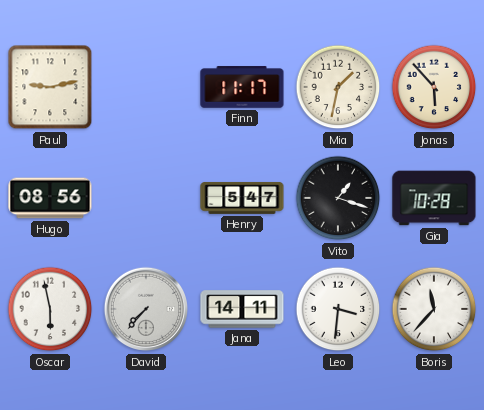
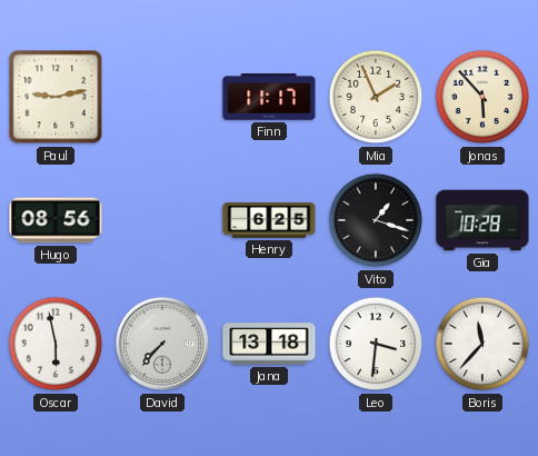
Mia: 1:32 -> 1:56
Henry: 5:47 -> 6:25
Jana: 14:11 -> 13:18
